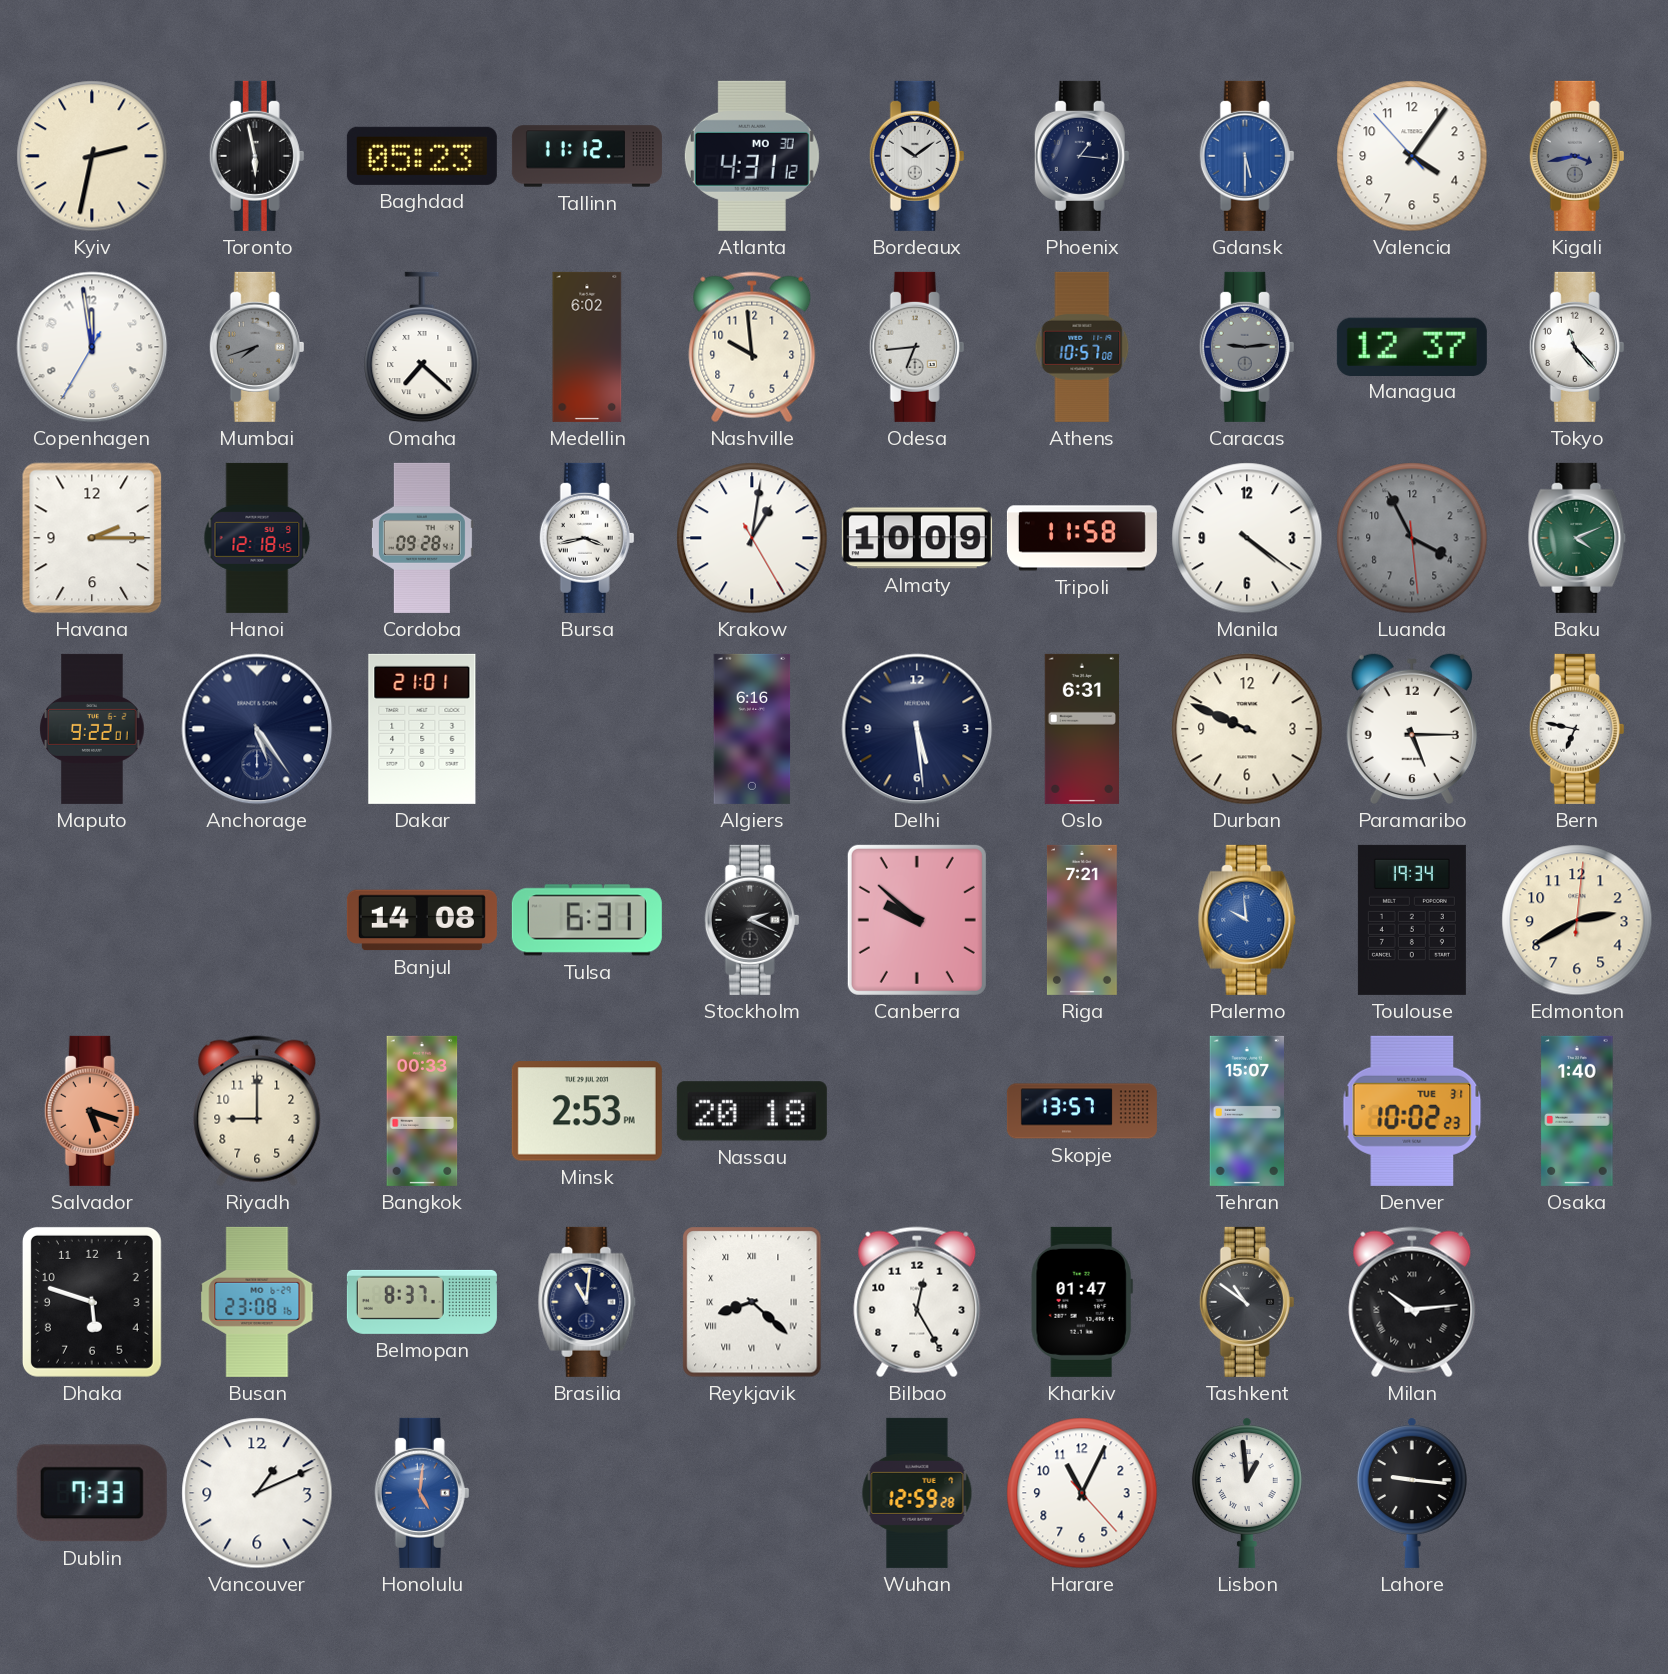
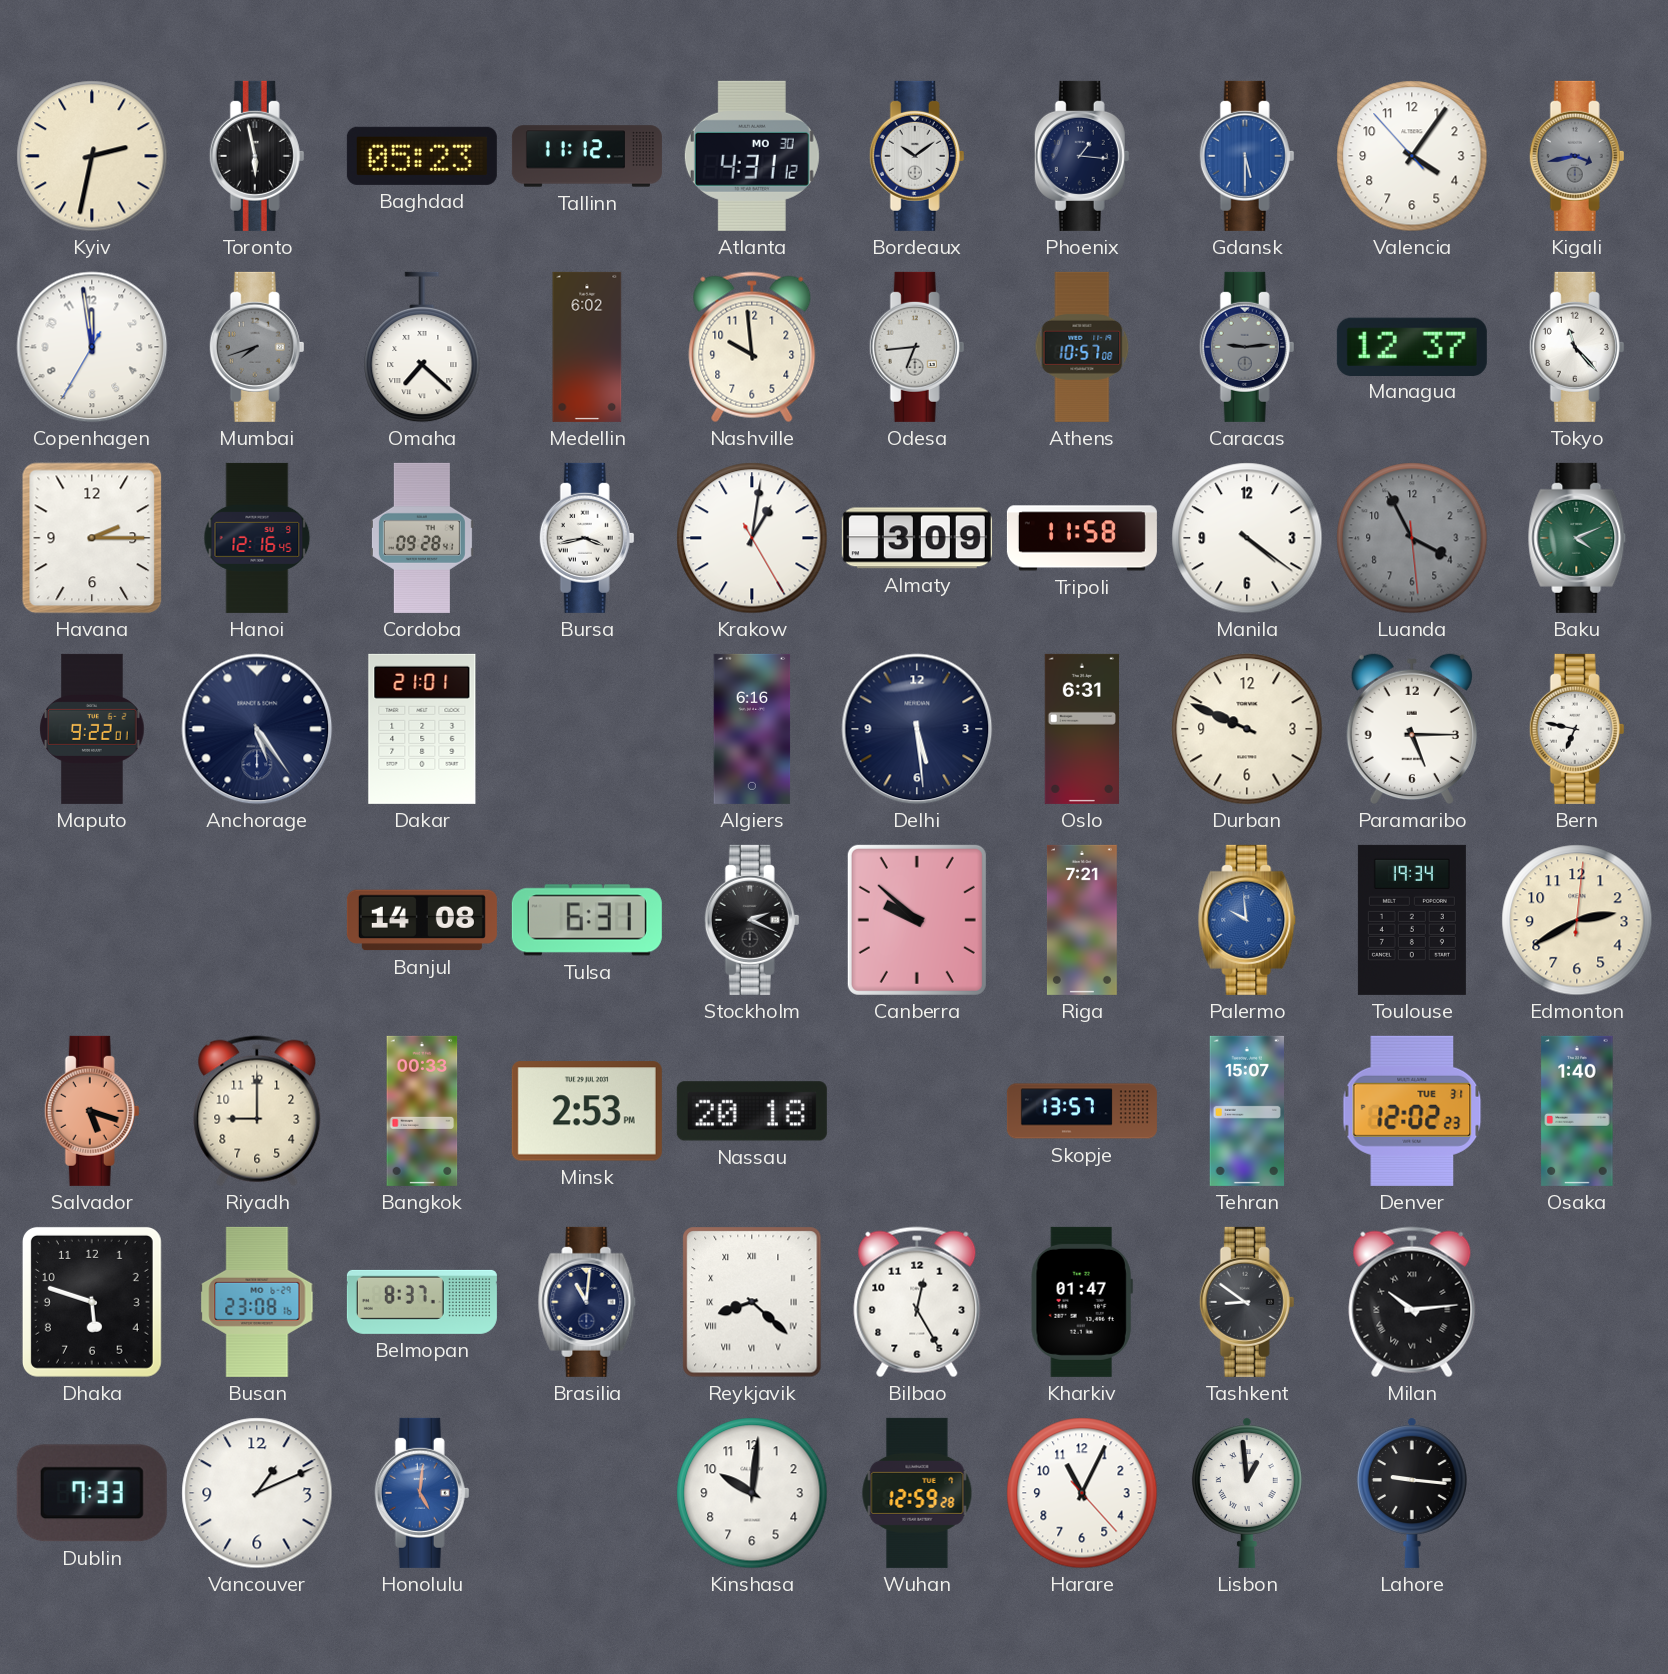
Hanoi: 12:18 -> 12:16
Almaty: 10:09 -> 3:09
Denver: 10:02 -> 12:02
Tashkent: 10:51 -> 8:51
Kinshasa: none -> 10:01
